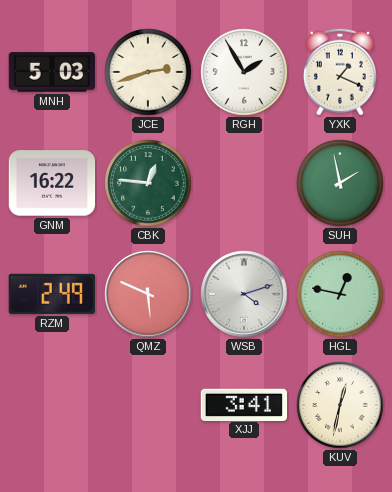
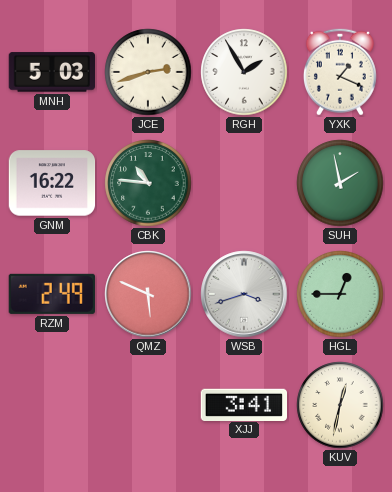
CBK: 12:46 -> 10:46
WSB: 4:12 -> 3:42
HGL: 12:47 -> 12:45
